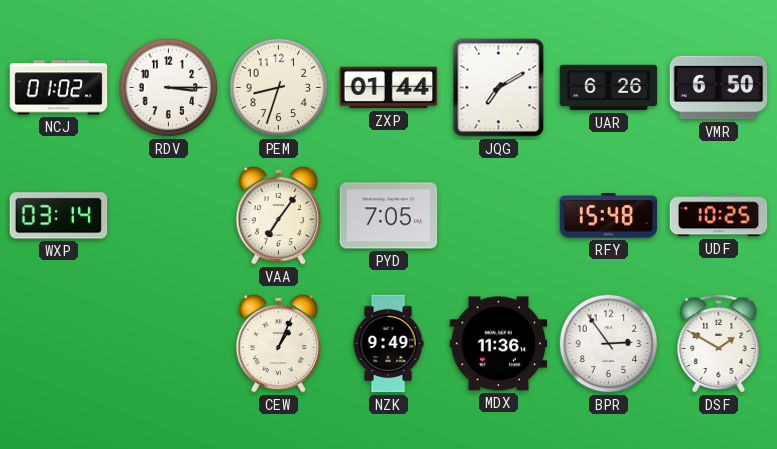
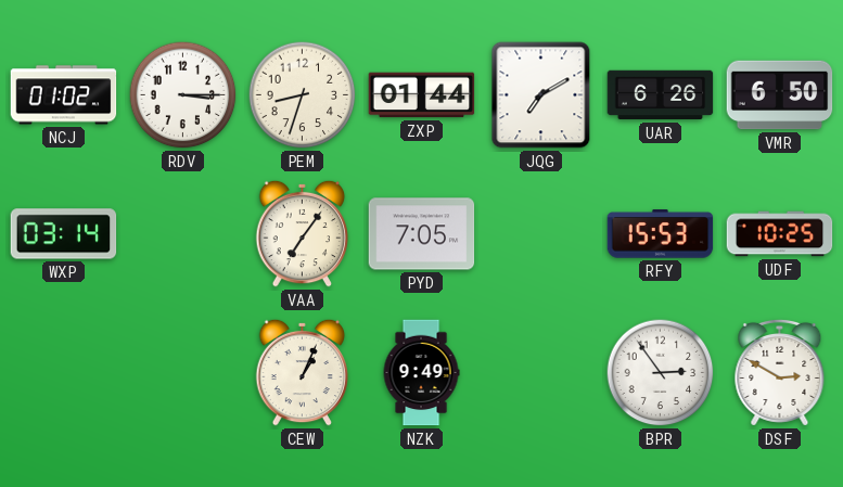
RFY: 15:48 -> 15:53
MDX: 11:36 -> none
DSF: 1:50 -> 2:50
